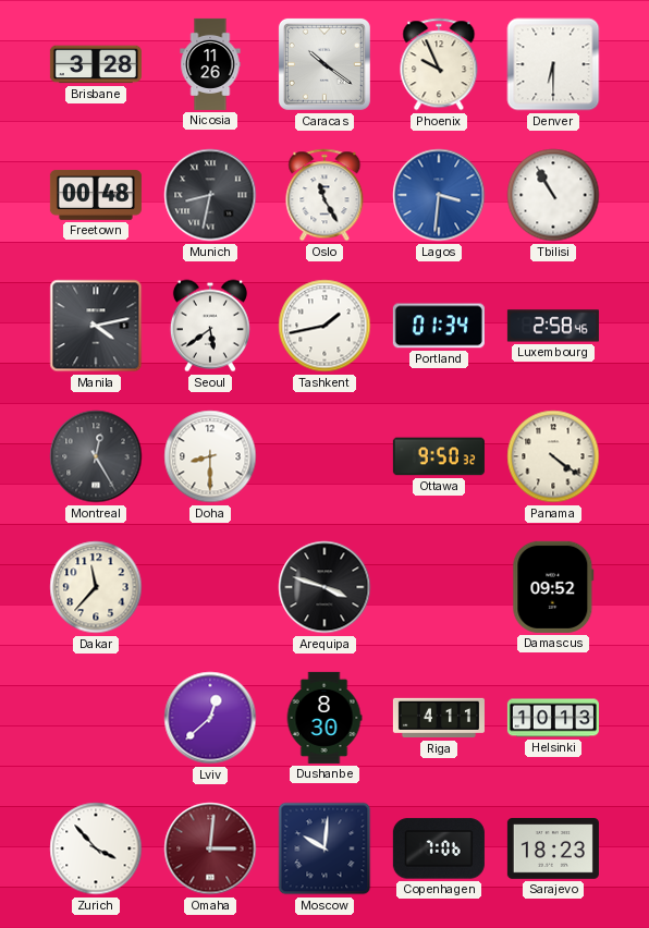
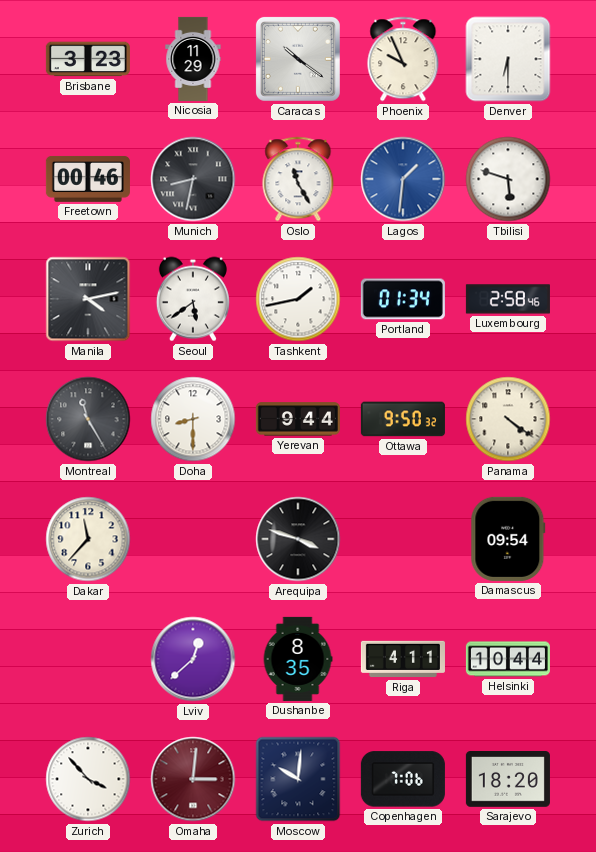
Brisbane: 3:28 -> 3:23
Nicosia: 11:26 -> 11:29
Freetown: 00:48 -> 00:46
Lagos: 3:31 -> 1:31
Tbilisi: 10:55 -> 5:48
Montreal: 12:25 -> 11:25
Yerevan: none -> 9:44
Damascus: 09:52 -> 09:54
Dushanbe: 8:30 -> 8:35
Helsinki: 10:13 -> 10:44
Sarajevo: 18:23 -> 18:20
